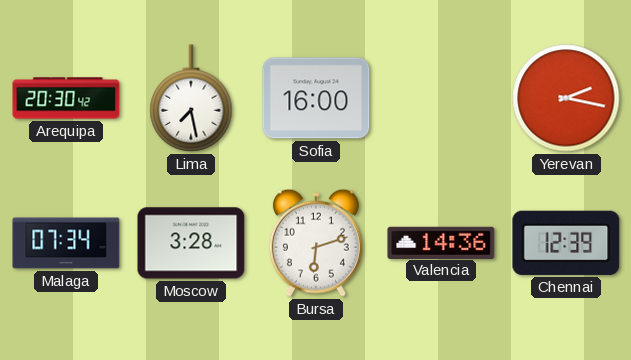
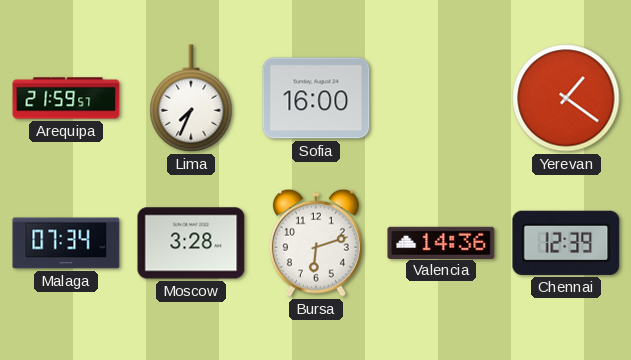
Arequipa: 20:30 -> 21:59
Lima: 7:28 -> 7:34
Yerevan: 2:17 -> 1:21
